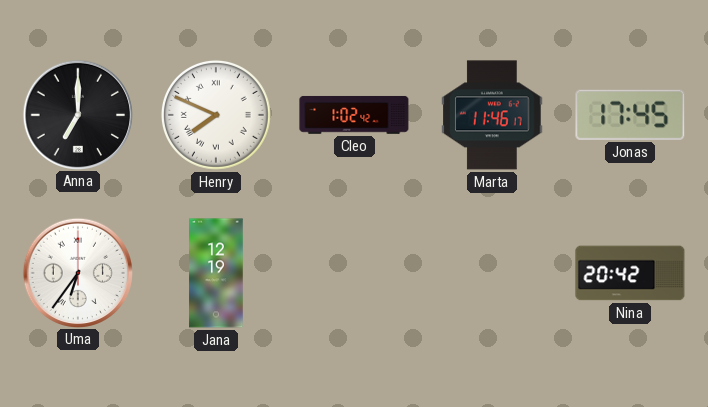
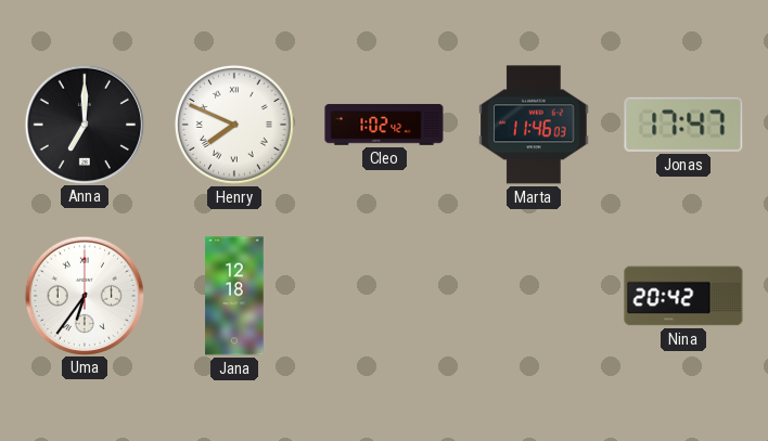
Marta: 11:46:17 -> 11:46:03
Jonas: 17:45 -> 17:47
Jana: 12:19 -> 12:18
